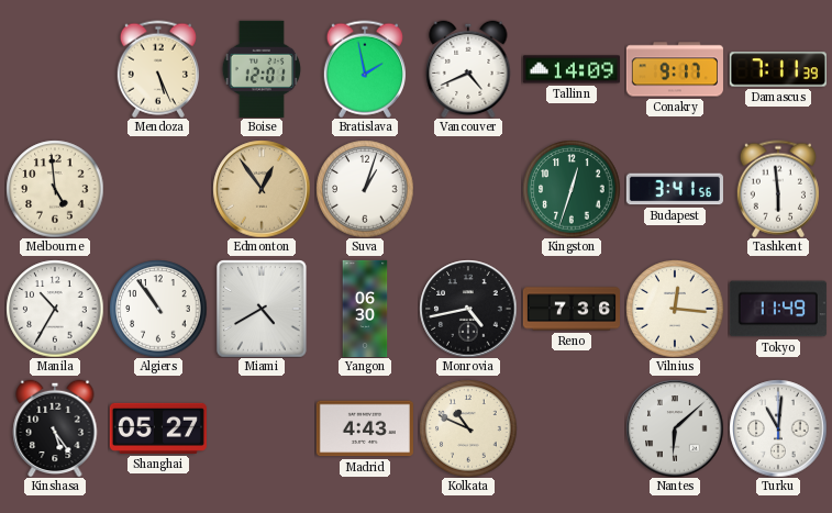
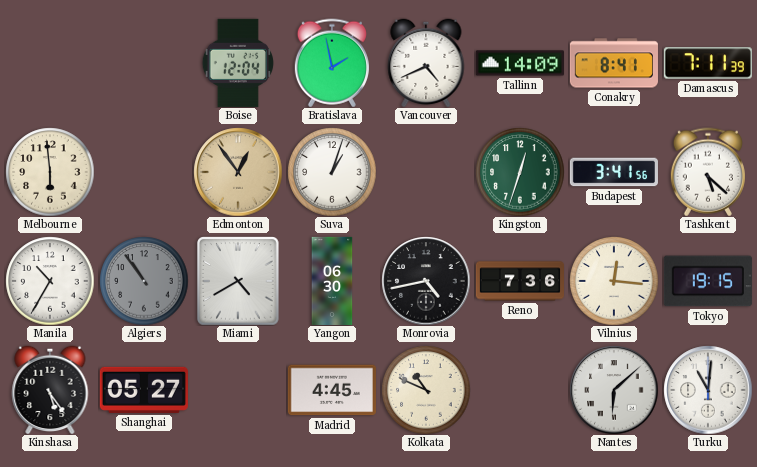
Mendoza: 5:26 -> none
Boise: 12:01 -> 12:04
Conakry: 9:17 -> 8:41
Melbourne: 4:59 -> 5:59
Tashkent: 5:59 -> 5:22
Algiers dial: white -> grey
Tokyo: 11:49 -> 19:15
Madrid: 4:43 -> 4:45
